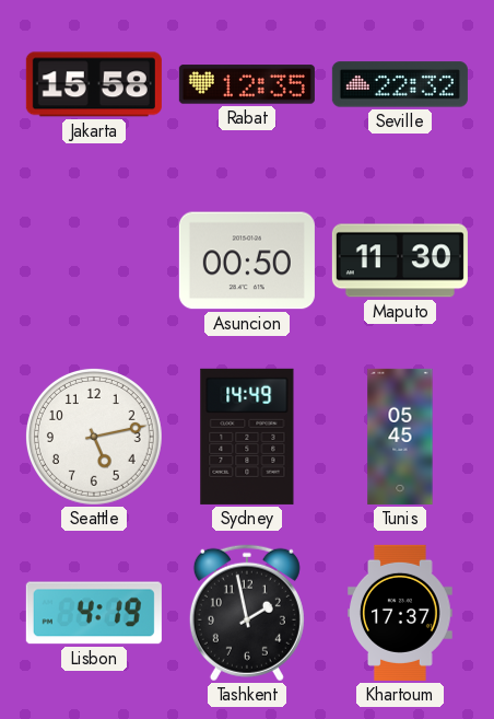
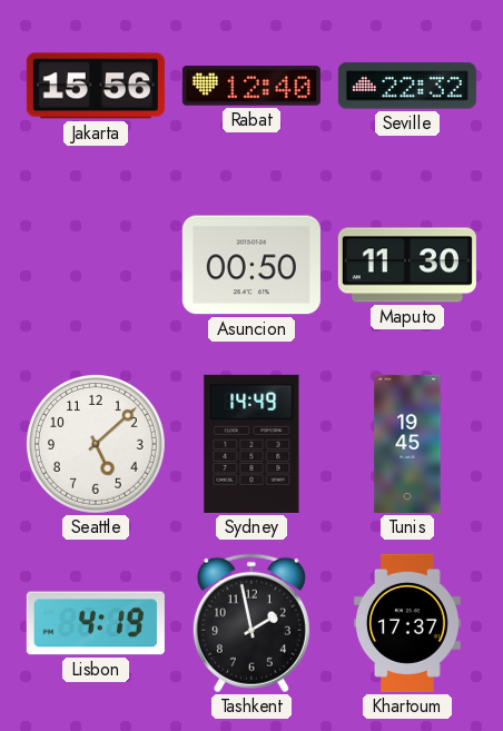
Jakarta: 15:58 -> 15:56
Rabat: 12:35 -> 12:40
Seattle: 5:13 -> 5:08
Tunis: 05:45 -> 19:45
